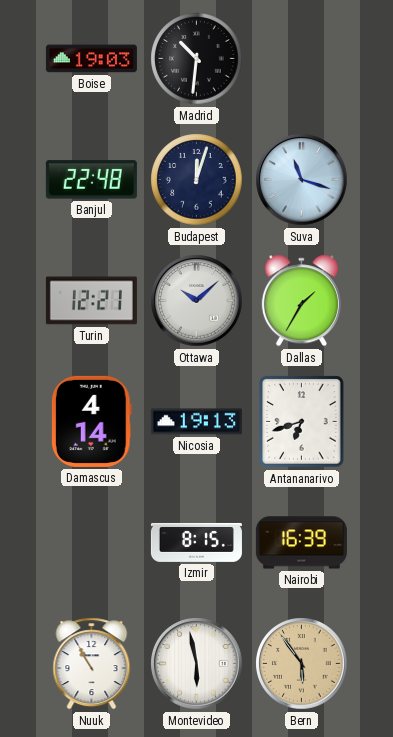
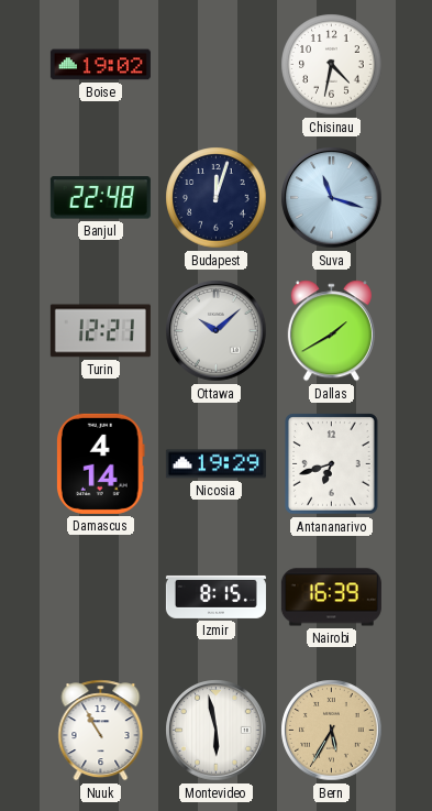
Boise: 19:03 -> 19:02
Madrid: 10:31 -> none
Chisinau: none -> 4:32
Dallas: 1:35 -> 1:40
Nicosia: 19:13 -> 19:29
Bern: 5:54 -> 5:35
